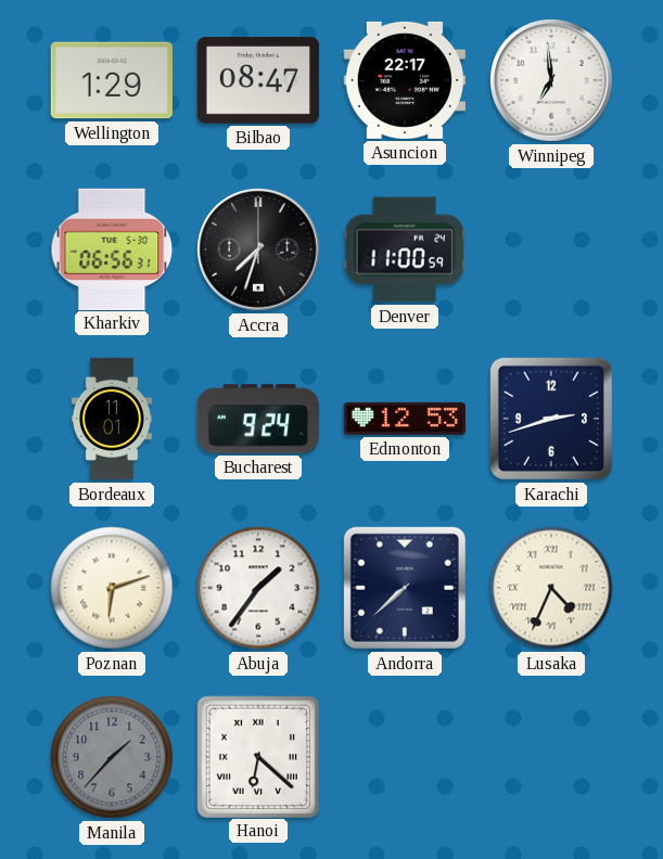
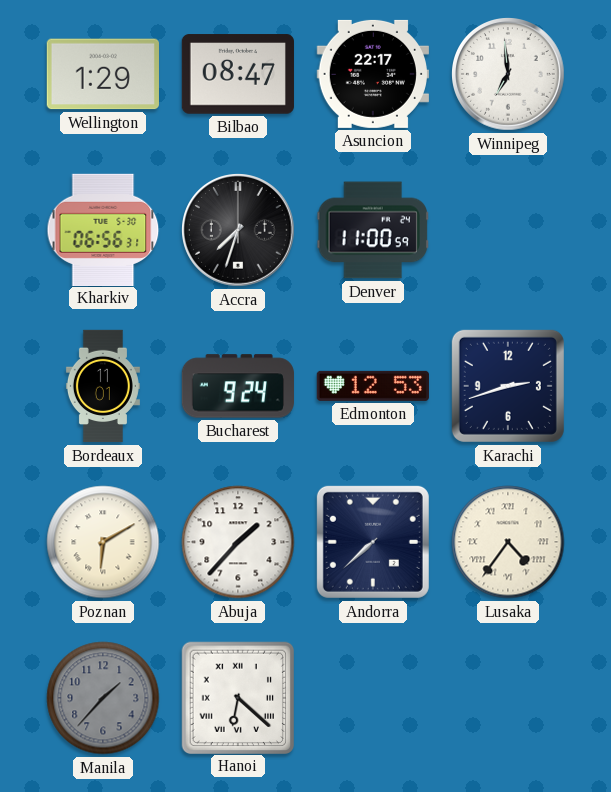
Poznan: 6:12 -> 6:10
Abuja: 1:36 -> 1:37
Lusaka: 4:34 -> 4:36
